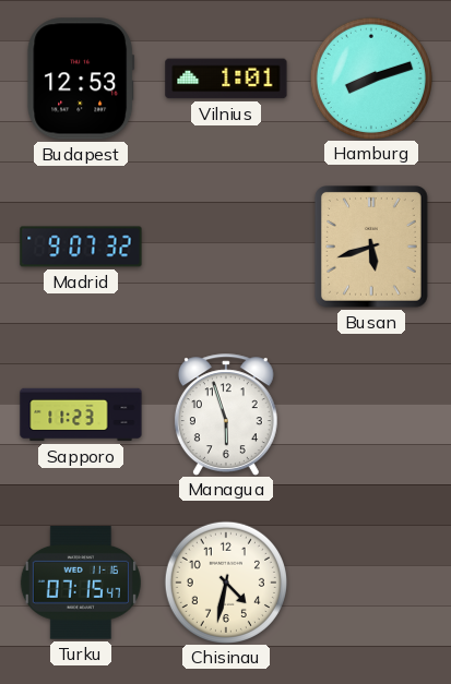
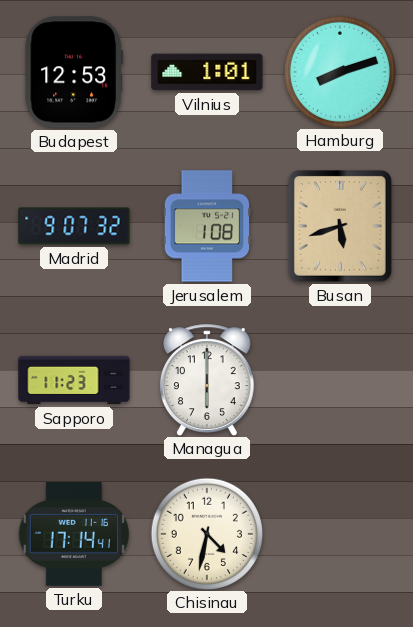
Jerusalem: none -> 1:08
Managua: 5:57 -> 6:00
Turku: 07:15 -> 17:14
